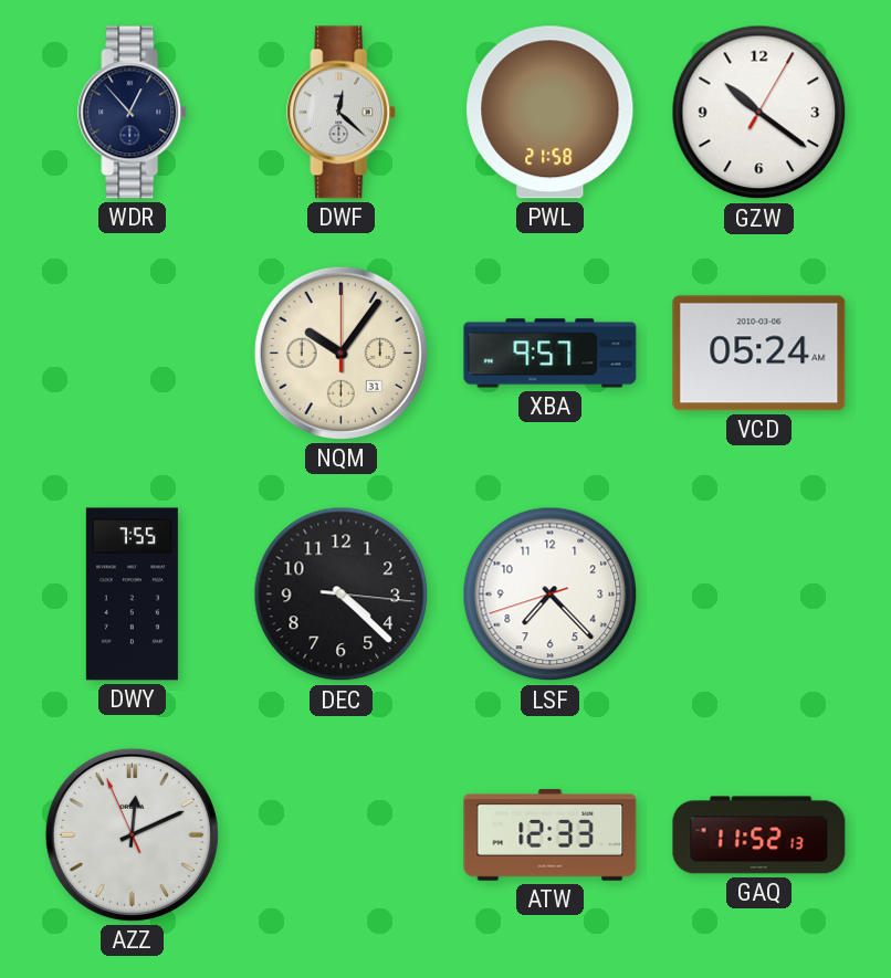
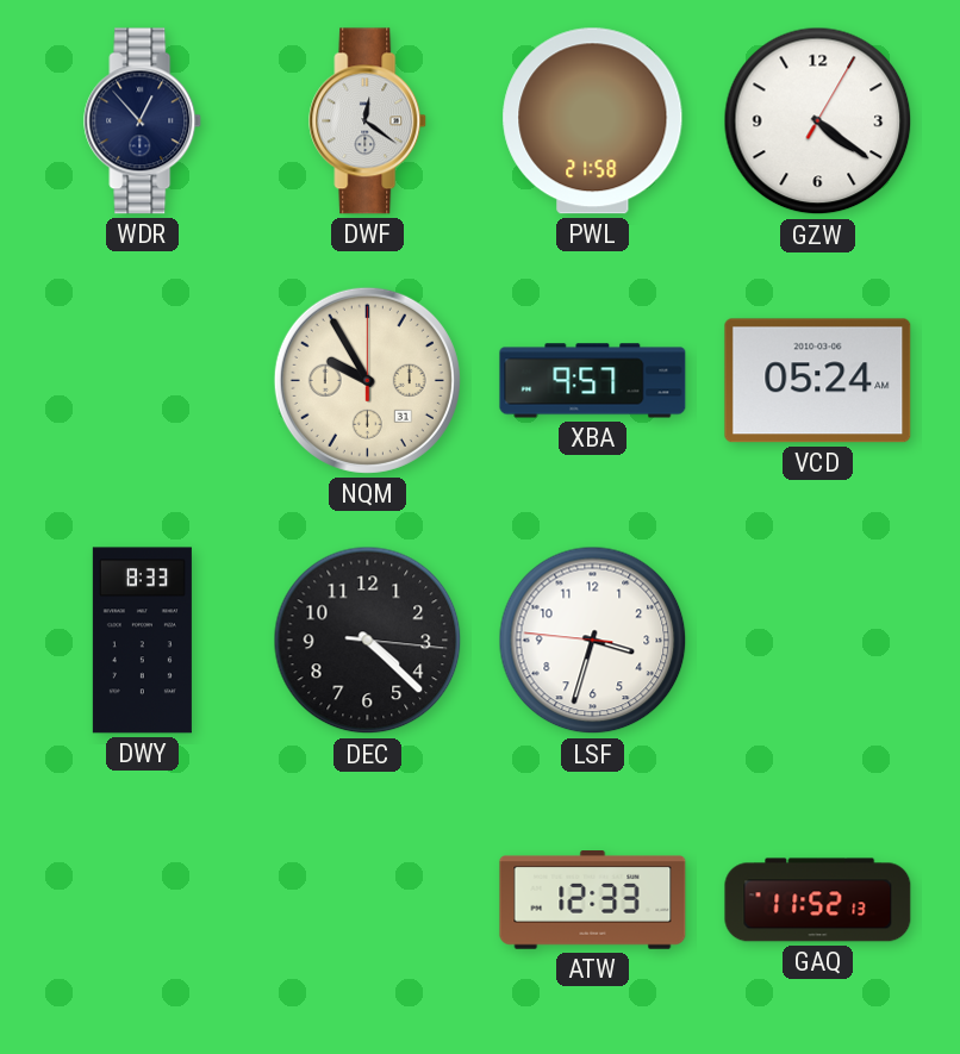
DWF: 12:22 -> 12:21
GZW: 10:21 -> 4:21
NQM: 10:06 -> 9:55
DWY: 7:55 -> 8:33
LSF: 7:22 -> 3:32
AZZ: 12:10 -> none
